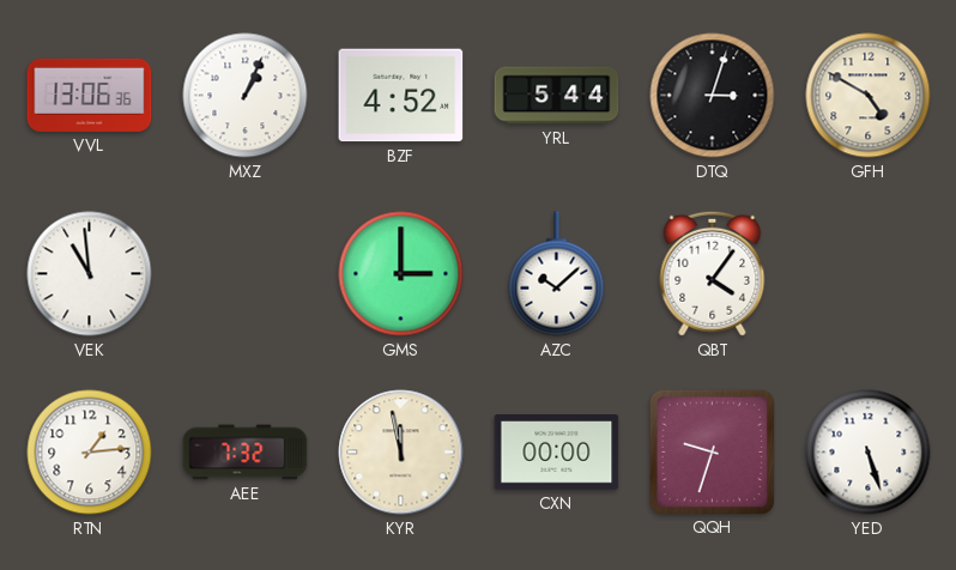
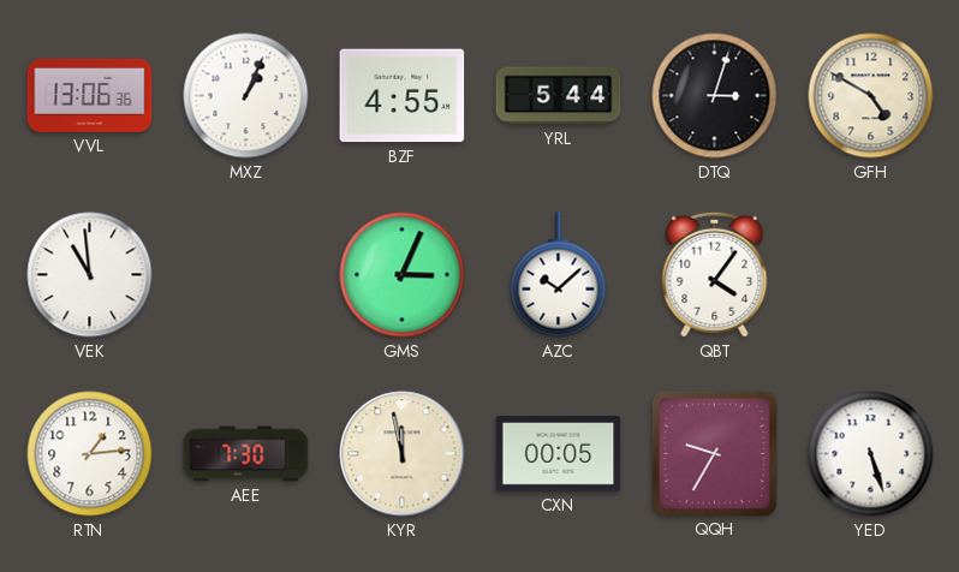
BZF: 4:52 -> 4:55
GMS: 3:00 -> 3:04
AEE: 7:32 -> 7:30
CXN: 00:00 -> 00:05
QQH: 9:33 -> 9:35
